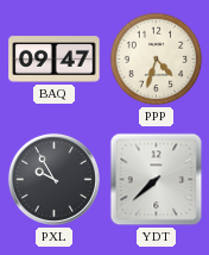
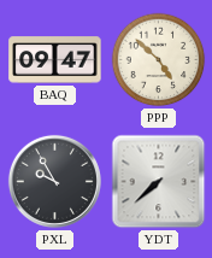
PPP: 4:33 -> 4:52
